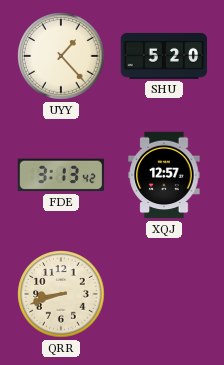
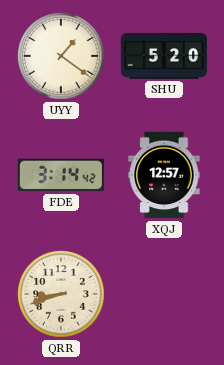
UYY: 1:23 -> 1:21
FDE: 3:13 -> 3:14
